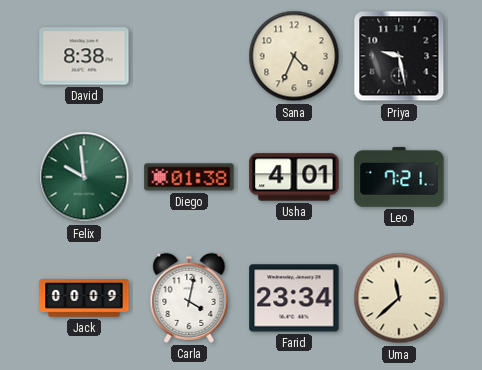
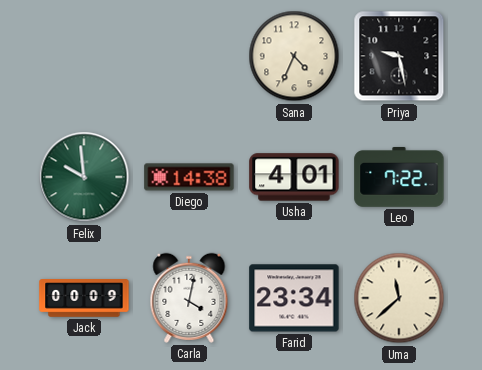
David: 8:38 -> none
Diego: 01:38 -> 14:38
Leo: 7:21 -> 7:22
